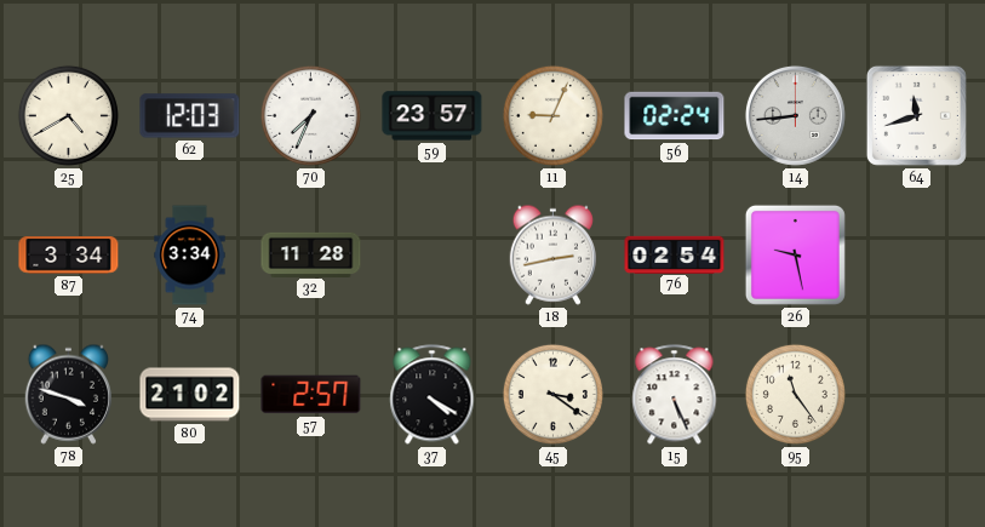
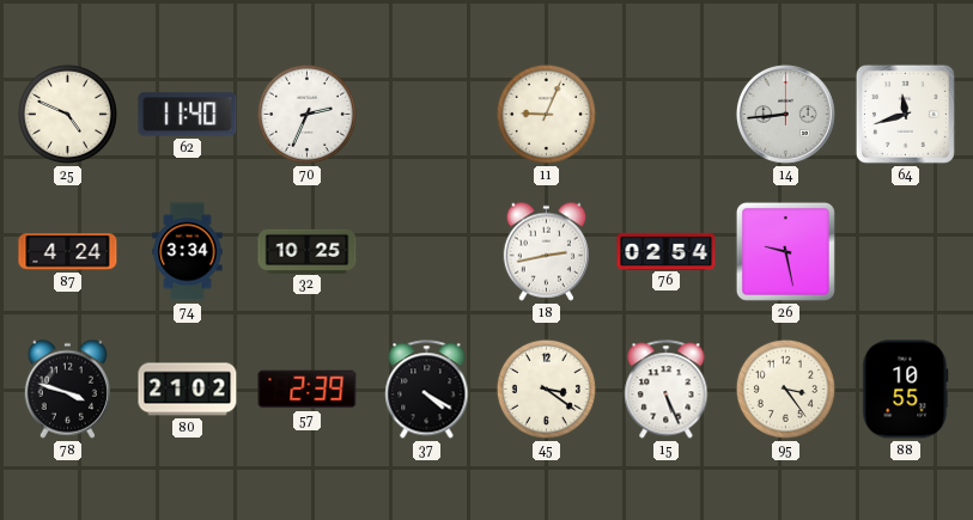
25: 4:40 -> 4:49
62: 12:03 -> 11:40
70: 7:34 -> 2:34
59: 23:57 -> none
56: 02:24 -> none
87: 3:34 -> 4:24
32: 11:28 -> 10:25
57: 2:57 -> 2:39
95: 11:24 -> 3:24
88: none -> 10:55
